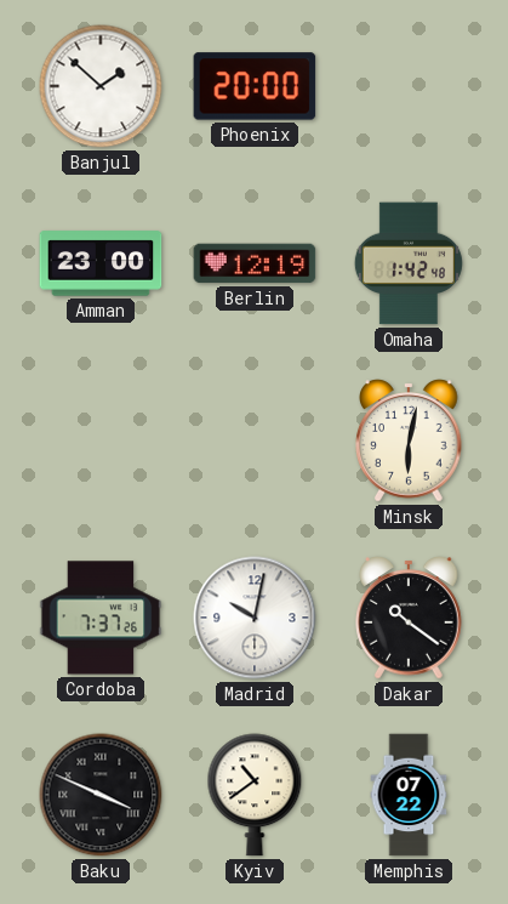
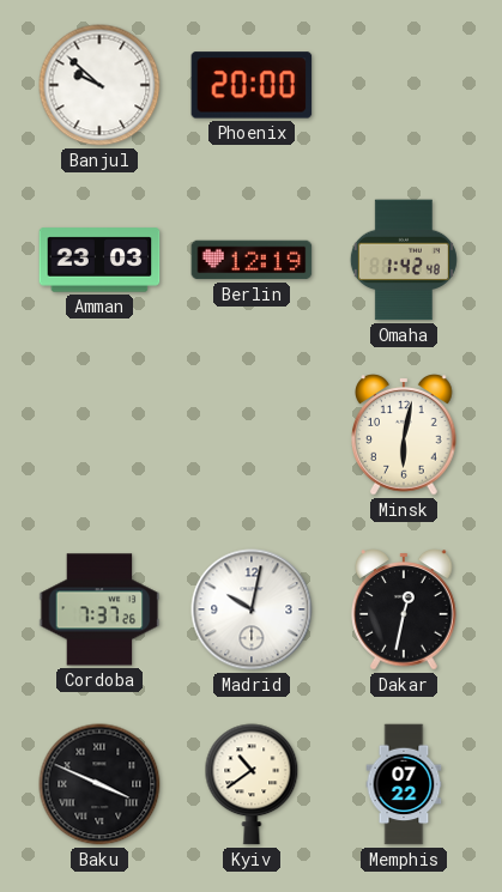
Banjul: 1:52 -> 9:52
Amman: 23:00 -> 23:03
Dakar: 10:21 -> 12:32
